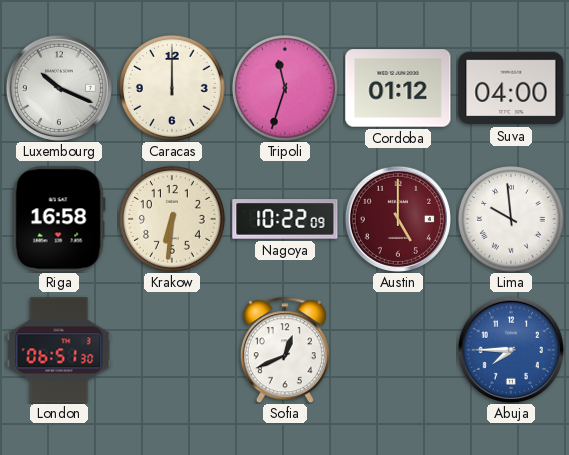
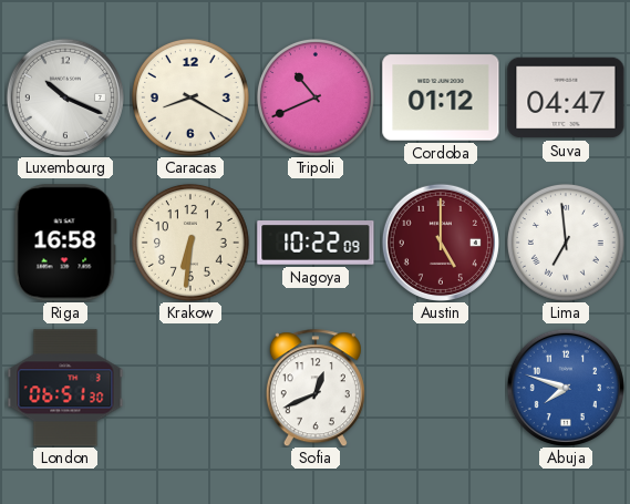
Caracas: 12:00 -> 8:20
Tripoli: 11:33 -> 10:41
Suva: 04:00 -> 04:47
Lima: 9:59 -> 6:59
Abuja: 7:45 -> 7:48
